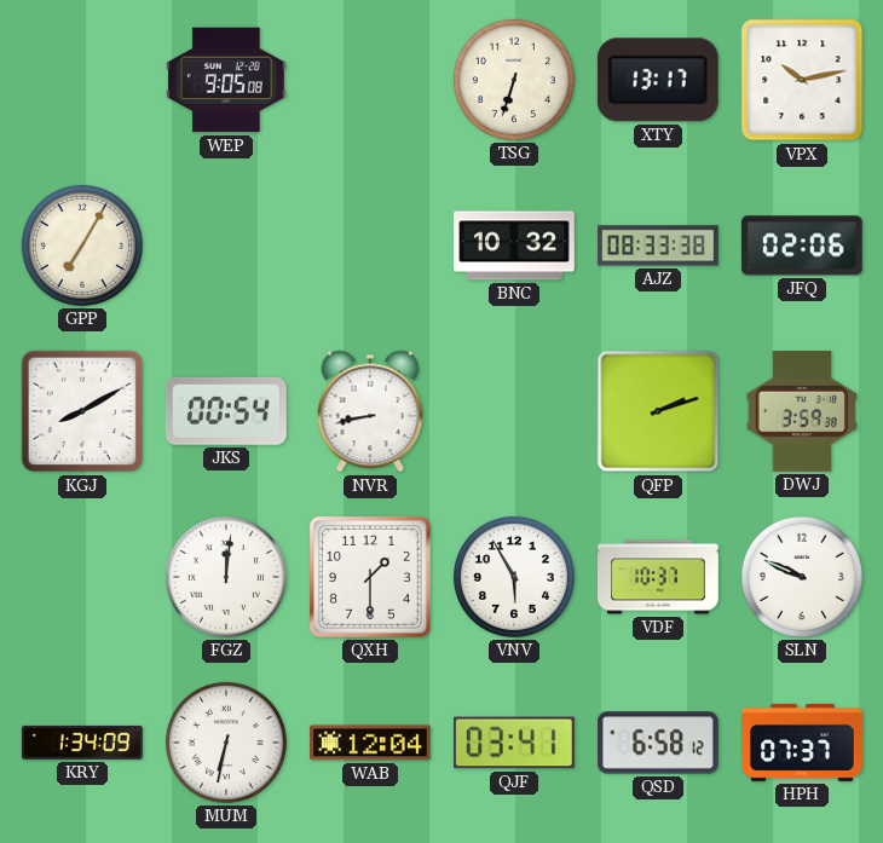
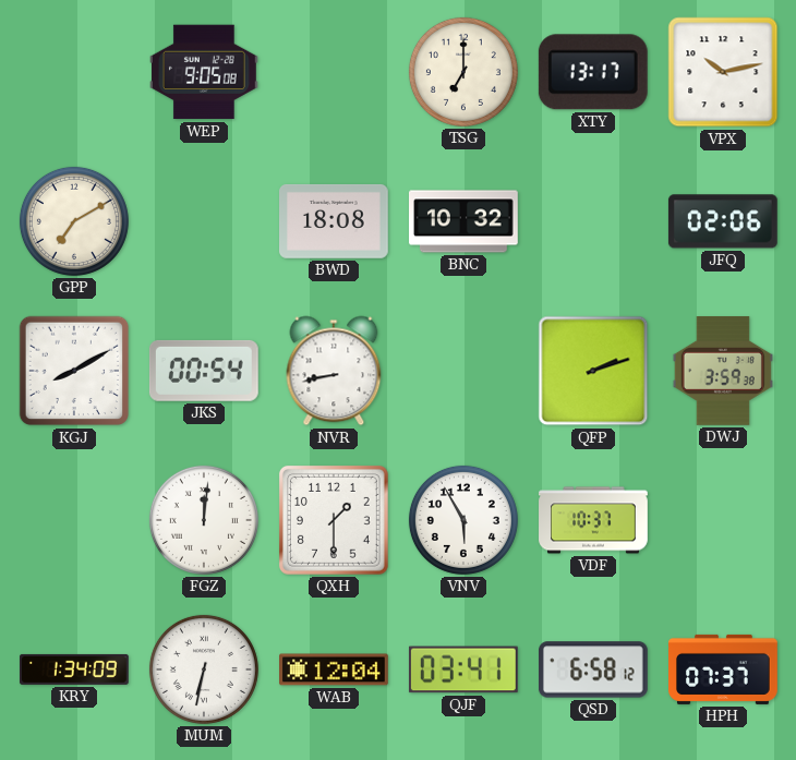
TSG: 6:33 -> 7:00
GPP: 7:05 -> 7:10
BWD: none -> 18:08
AJZ: 08:33 -> none
SLN: 9:49 -> none
